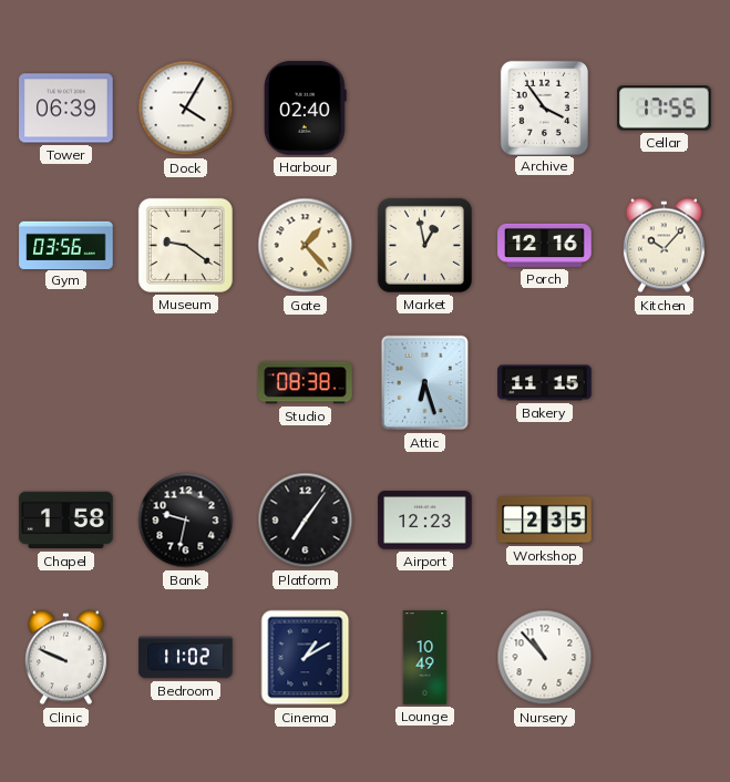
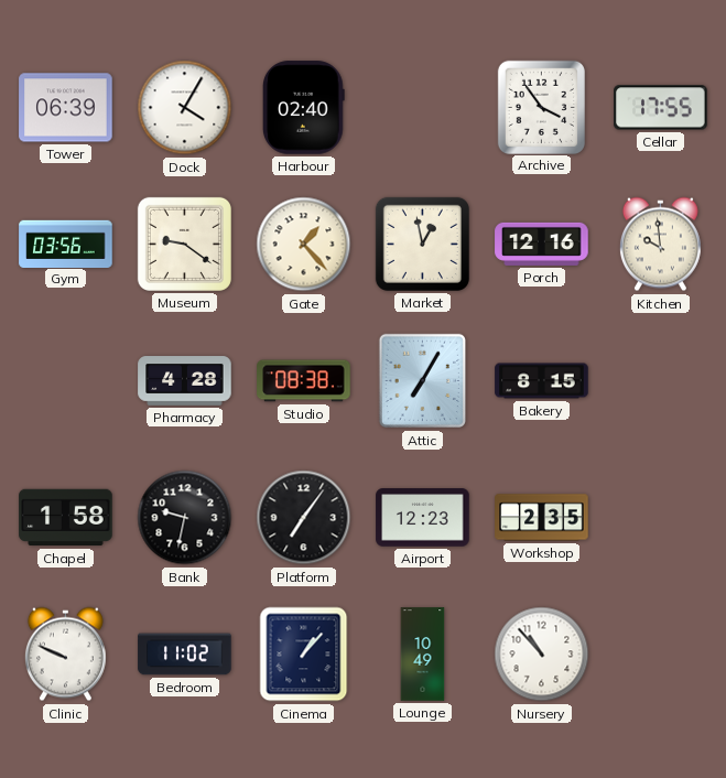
Kitchen: 10:07 -> 9:59
Pharmacy: none -> 4:28
Attic: 6:27 -> 7:05
Bakery: 11:15 -> 8:15
Cinema: 1:10 -> 1:07
